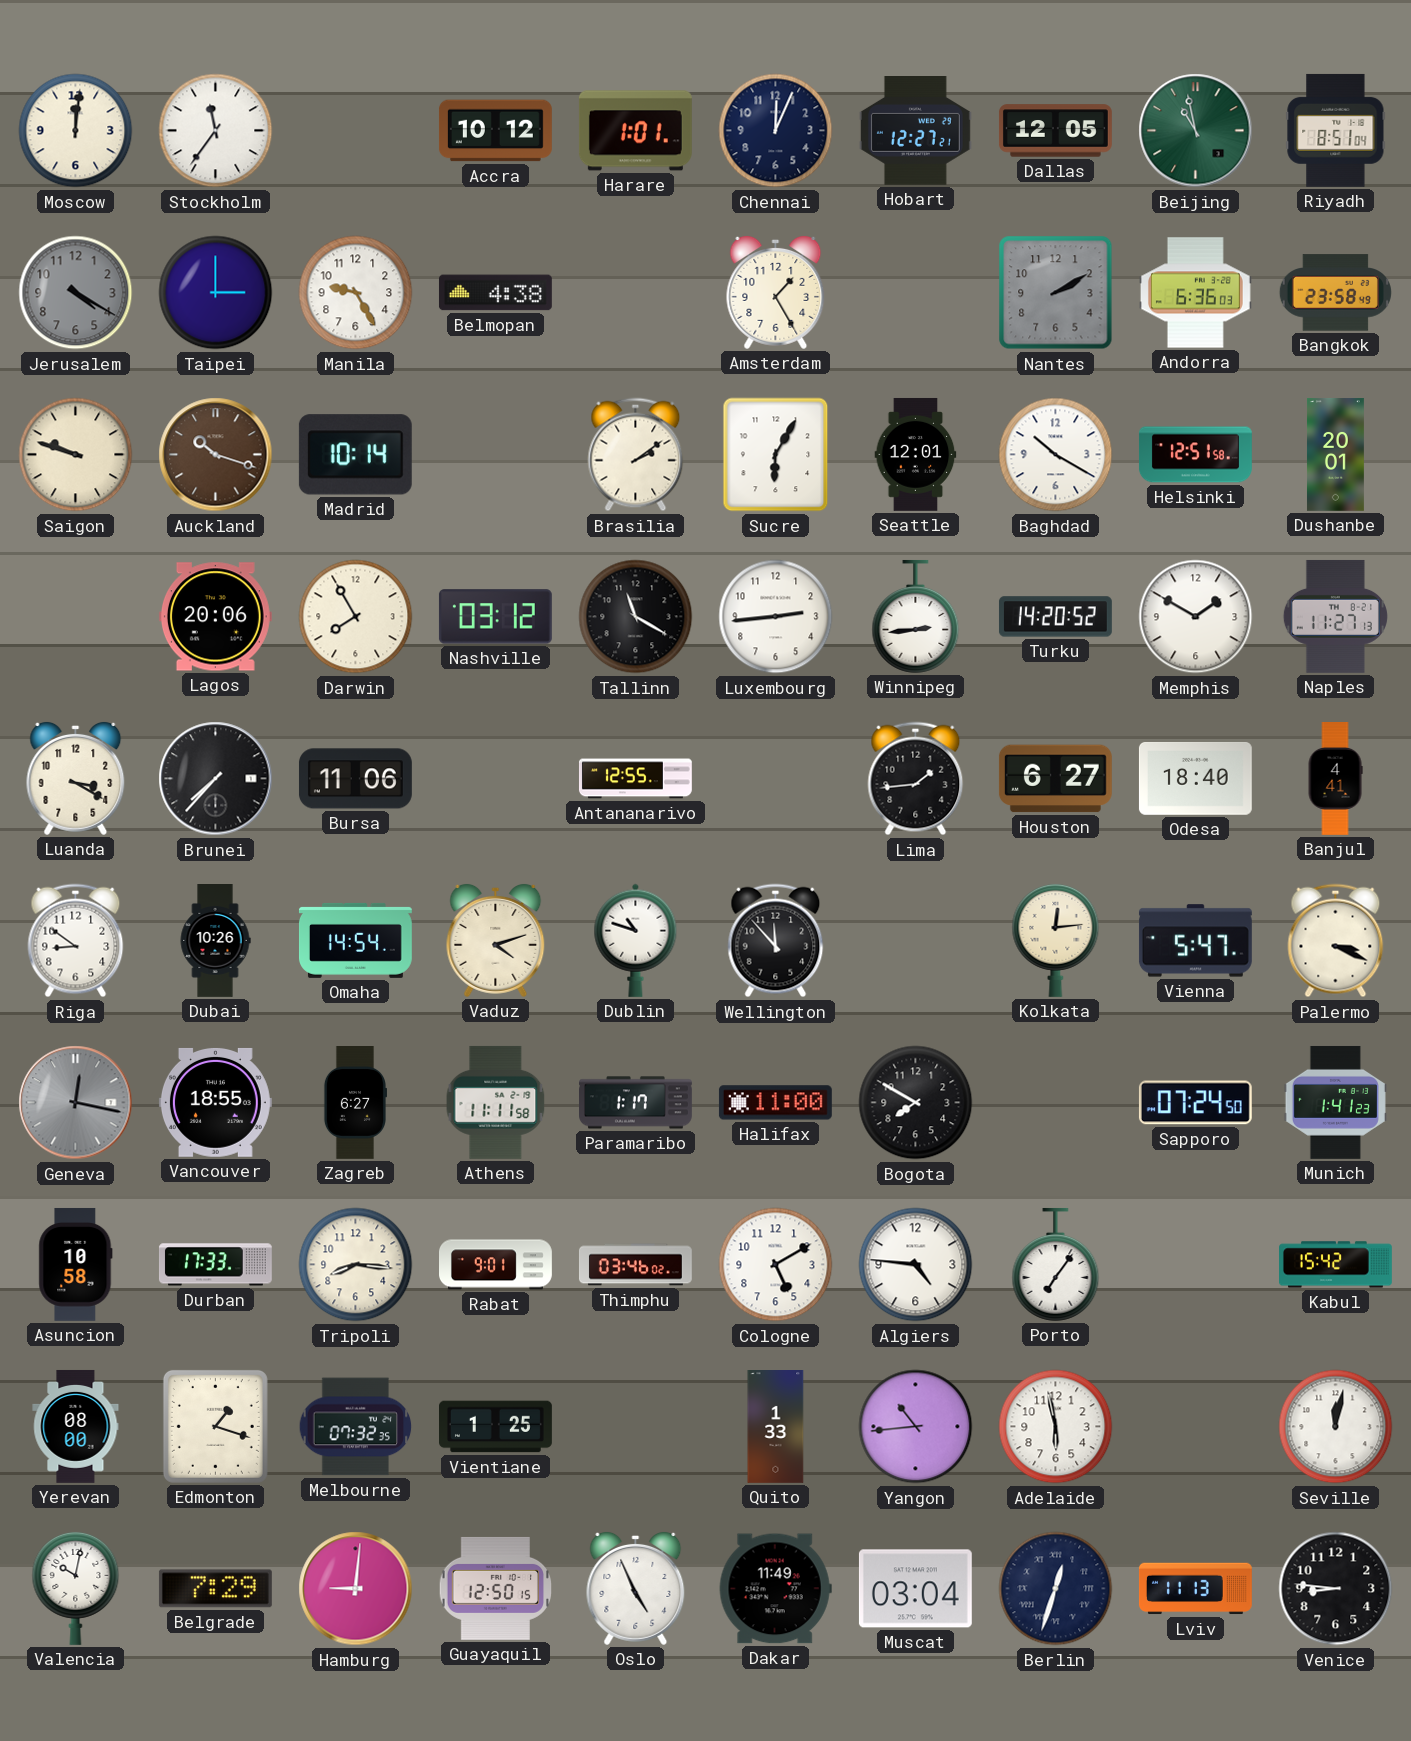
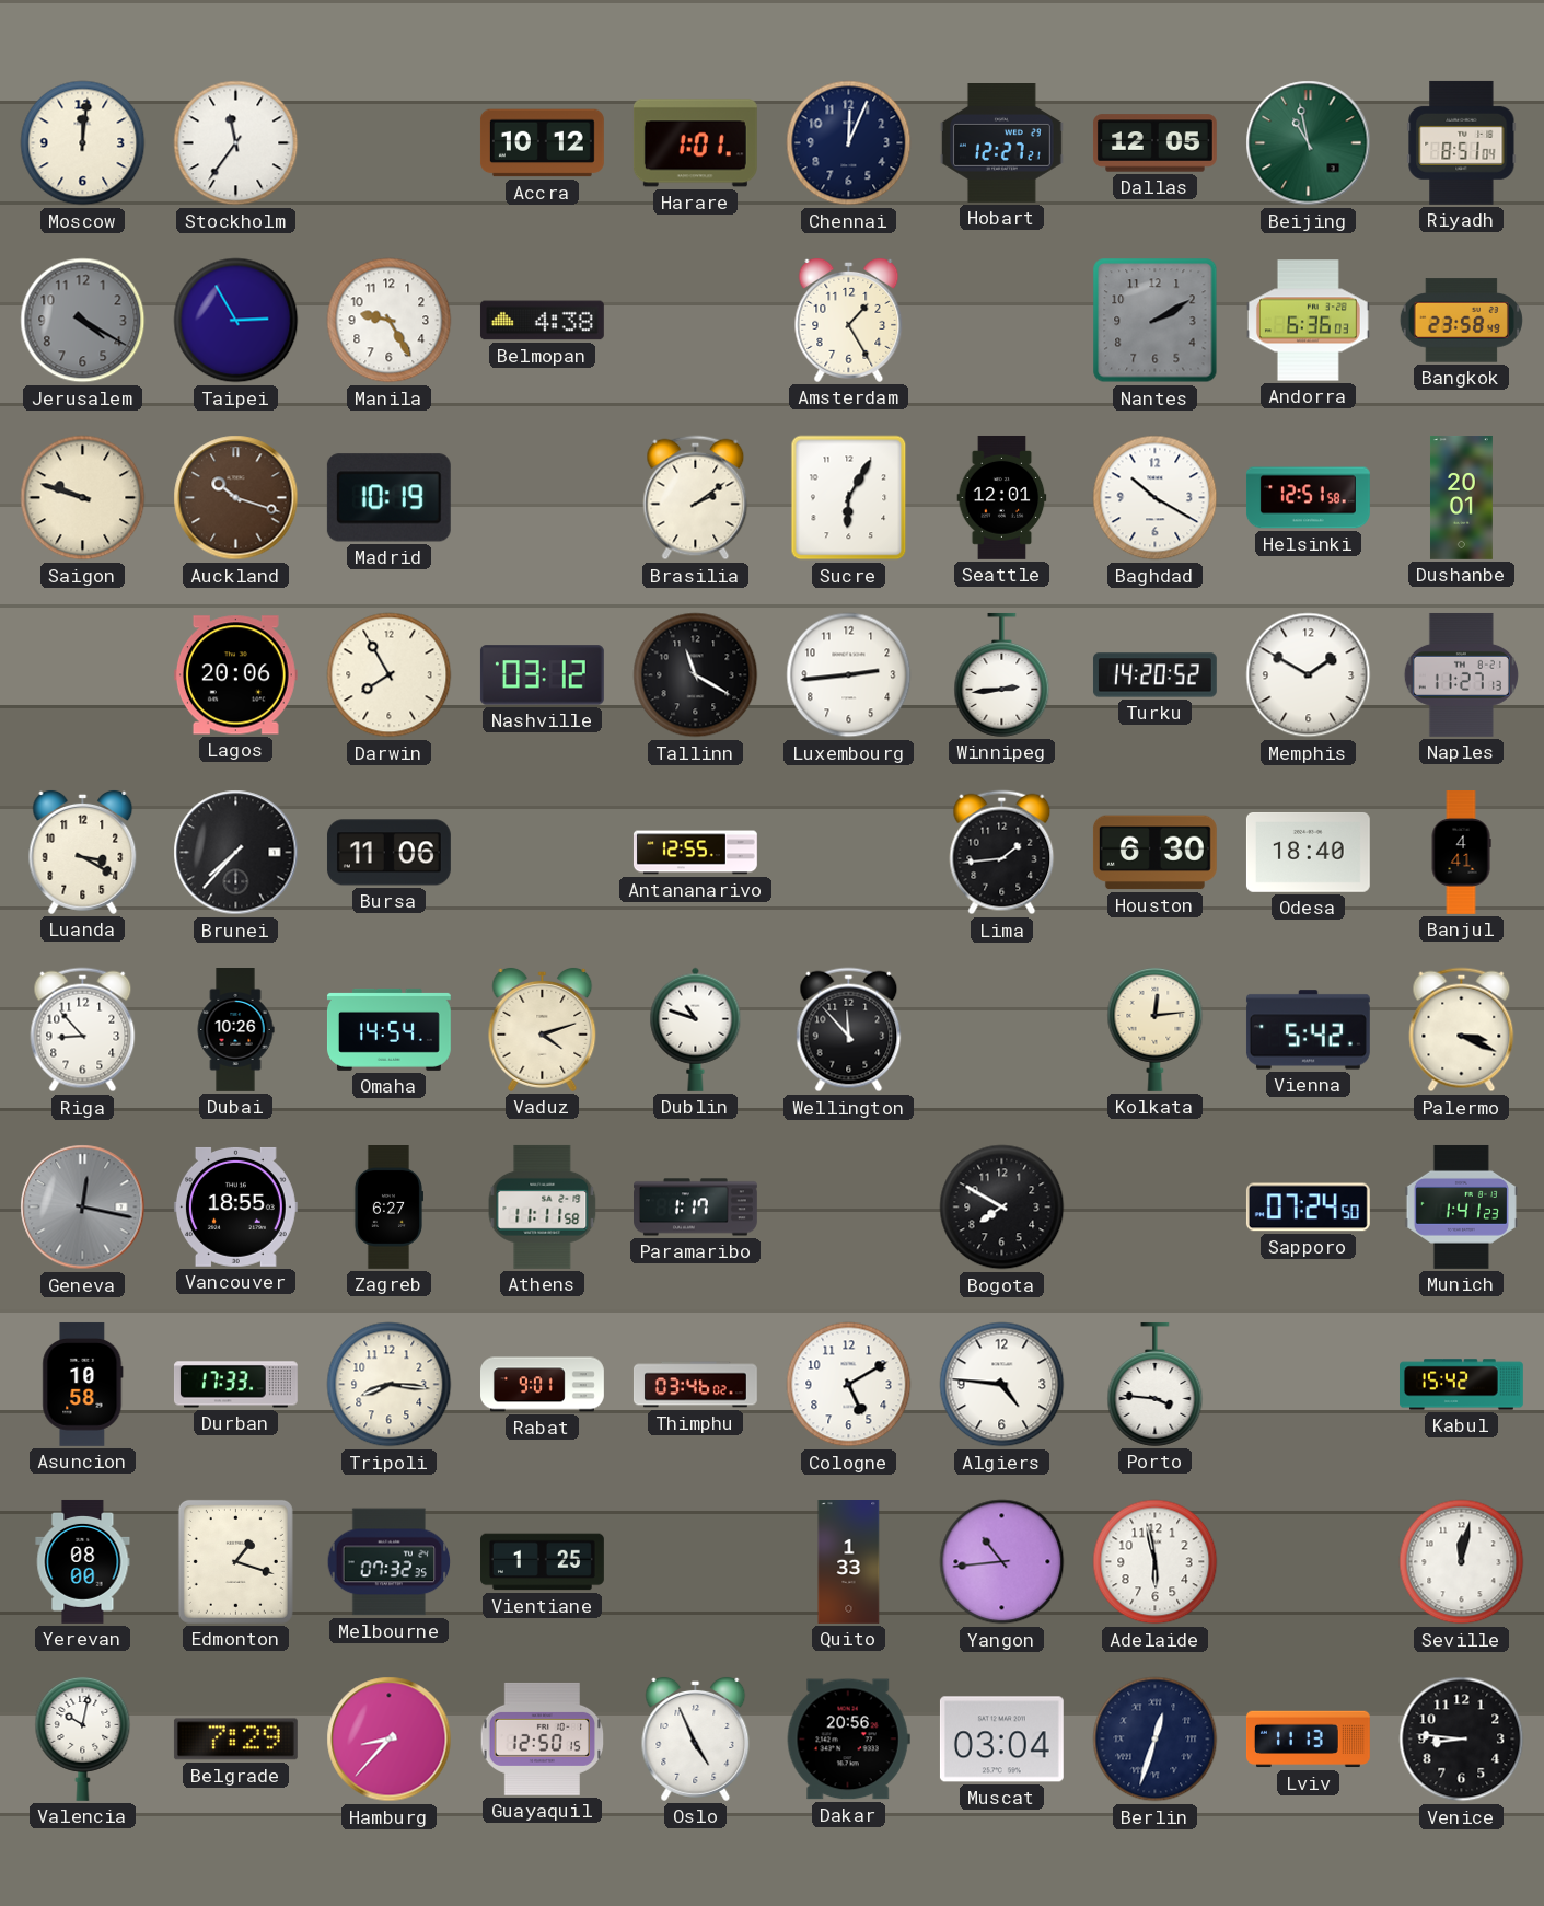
Taipei: 3:00 -> 2:55
Madrid: 10:14 -> 10:19
Houston: 6:27 -> 6:30
Riga: 8:51 -> 8:53
Vienna: 5:47 -> 5:42
Halifax: 11:00 -> none
Porto: 7:06 -> 3:46
Hamburg: 9:01 -> 8:37
Dakar: 11:49 -> 20:56
